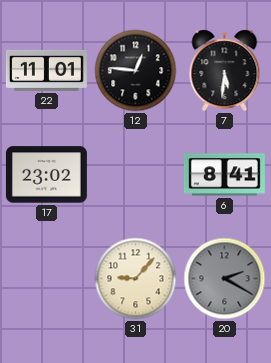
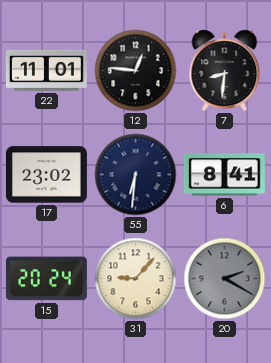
7: 5:31 -> 8:31
55: none -> 6:31
15: none -> 20:24
